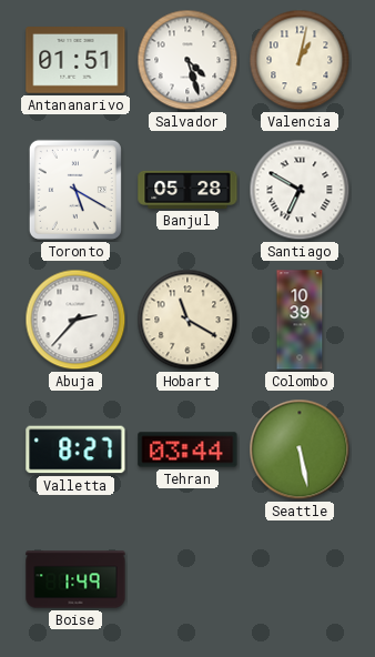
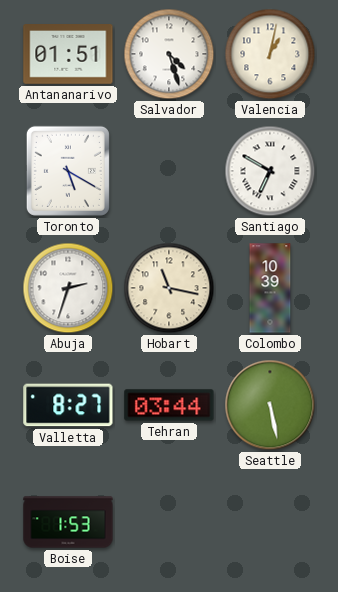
Banjul: 05:28 -> none
Abuja: 2:37 -> 2:33
Hobart: 11:20 -> 11:17
Boise: 1:49 -> 1:53
